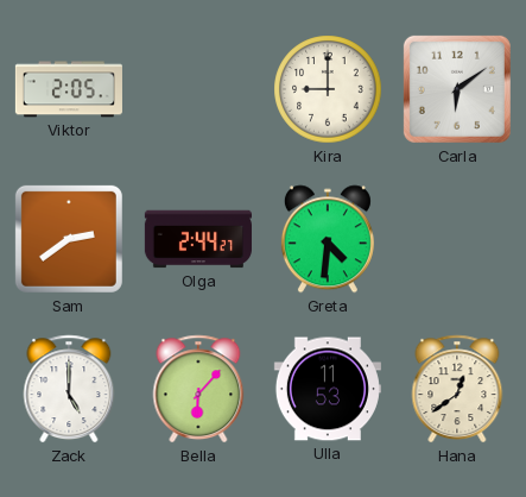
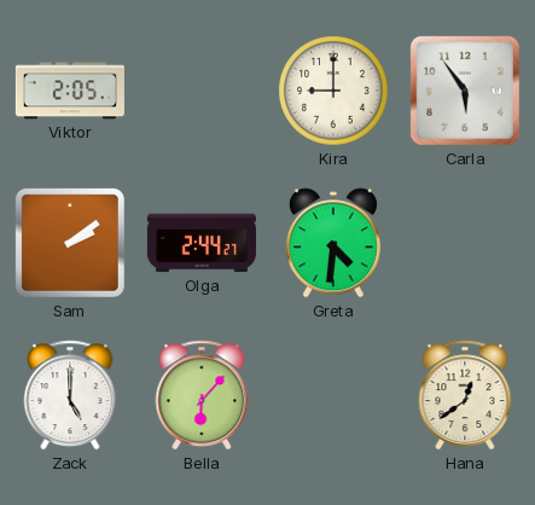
Carla: 6:09 -> 5:54
Sam: 2:39 -> 2:09
Ulla: 11:53 -> none
